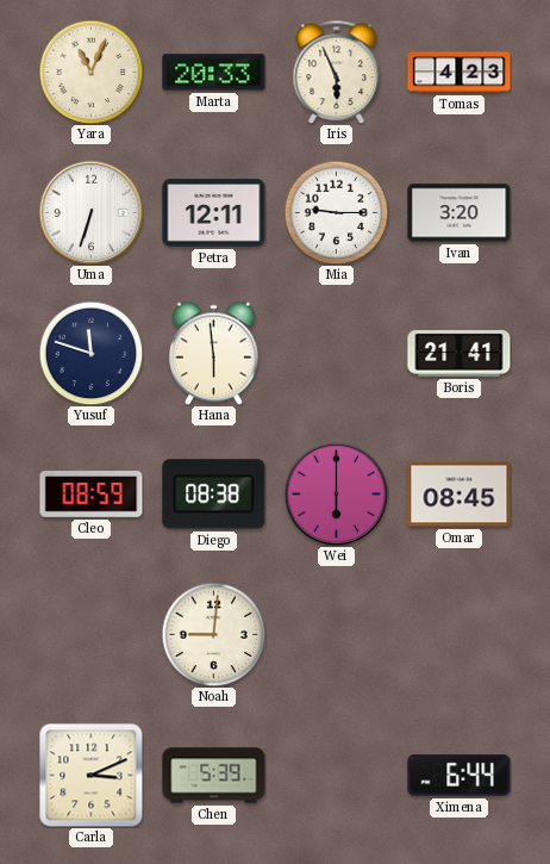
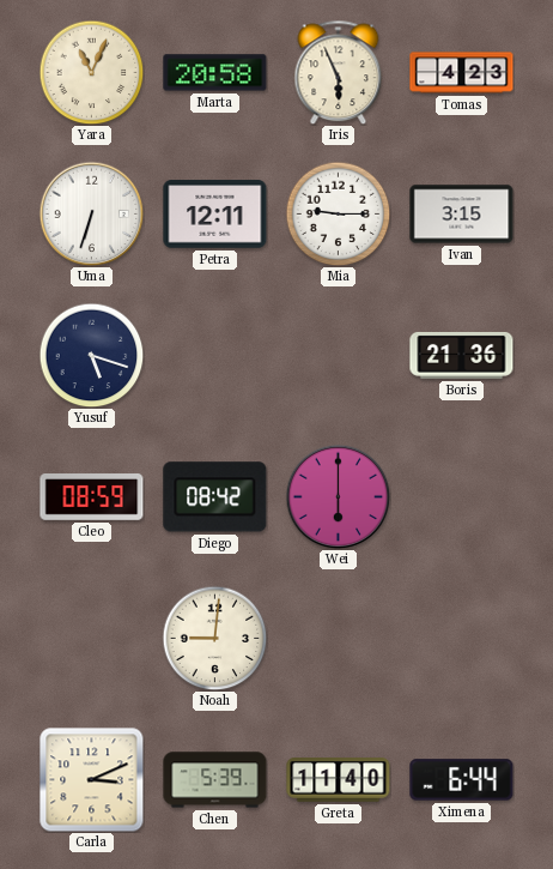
Marta: 20:33 -> 20:58
Ivan: 3:20 -> 3:15
Yusuf: 11:48 -> 5:18
Hana: 5:59 -> none
Boris: 21:41 -> 21:36
Diego: 08:38 -> 08:42
Omar: 08:45 -> none
Greta: none -> 11:40
